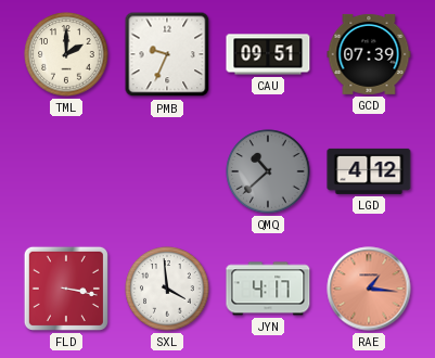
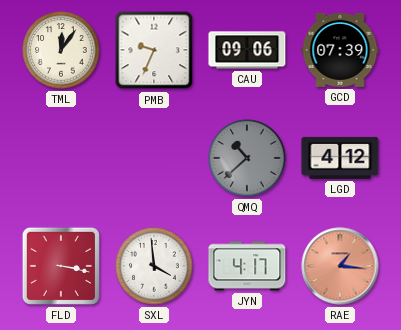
TML: 2:00 -> 12:06
CAU: 09:51 -> 09:06
